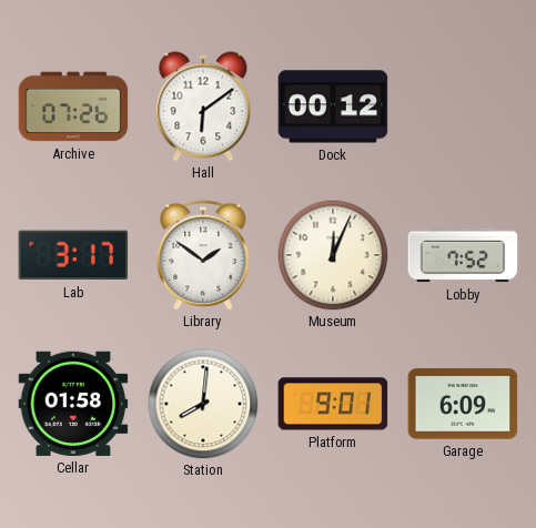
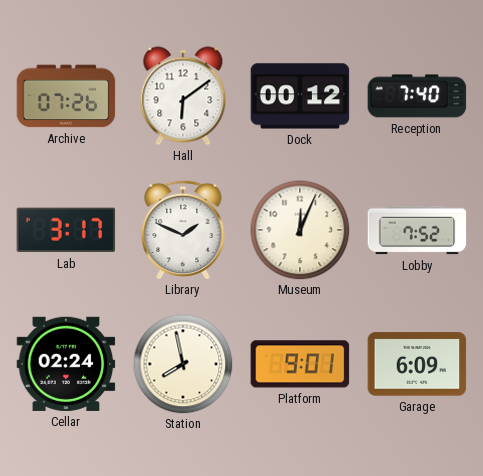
Reception: none -> 7:40
Library: 1:51 -> 1:49
Cellar: 01:58 -> 02:24
Station: 8:01 -> 7:58
